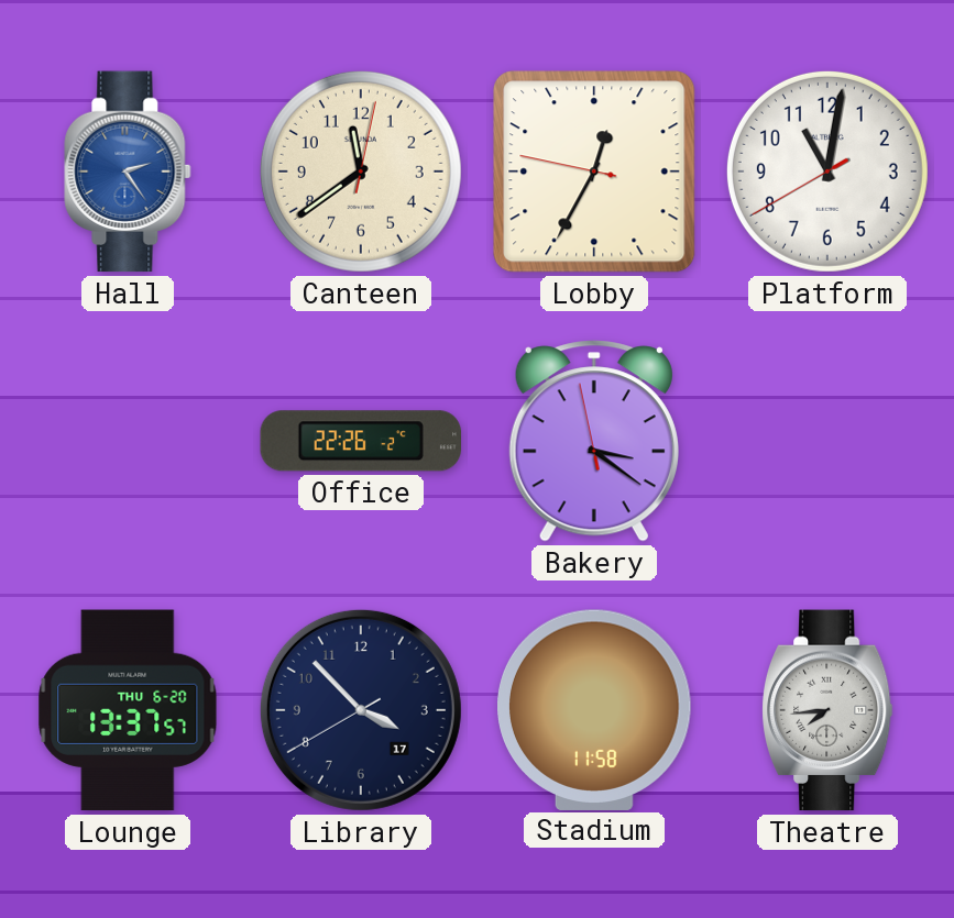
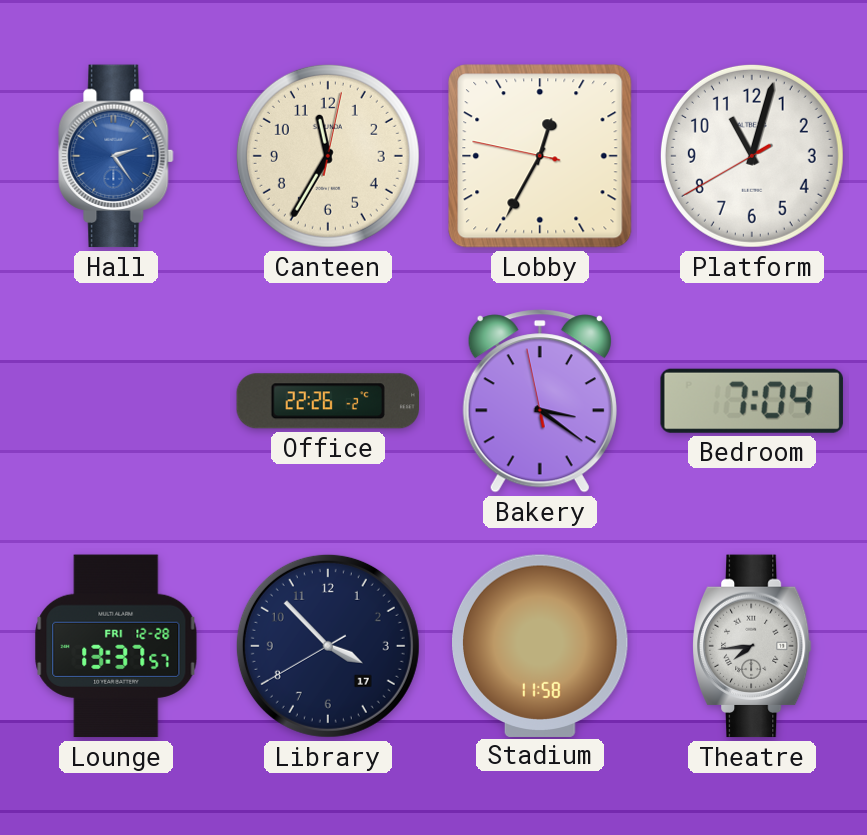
Canteen: 11:39 -> 11:35
Platform: 11:01 -> 11:02
Bedroom: none -> 7:04
Lounge date: THU 6-20 -> FRI 12-28
